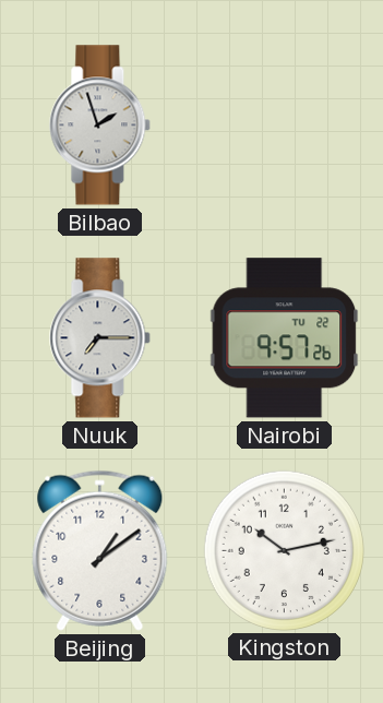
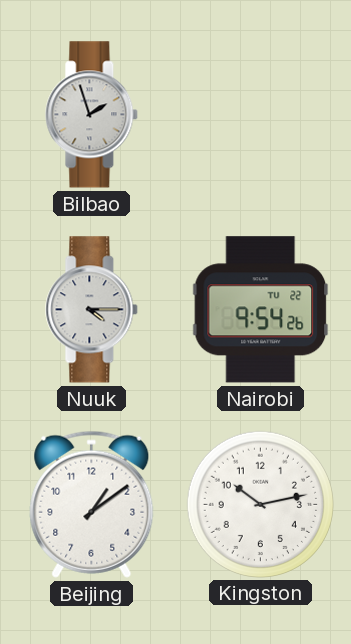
Nuuk: 7:15 -> 4:15
Nairobi: 9:57 -> 9:54
